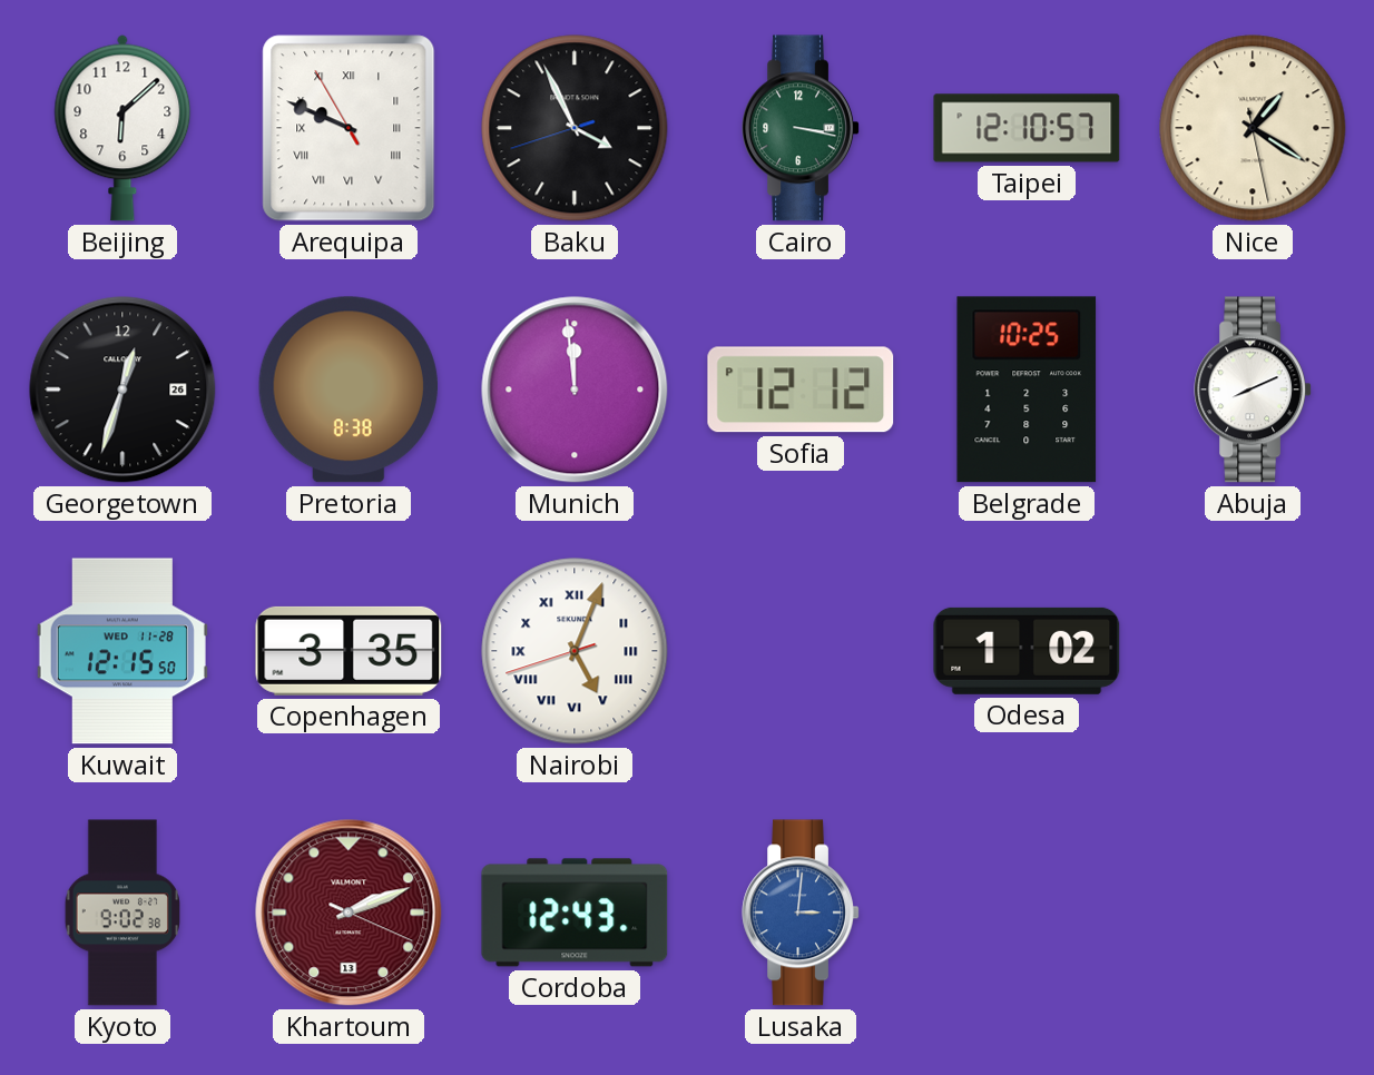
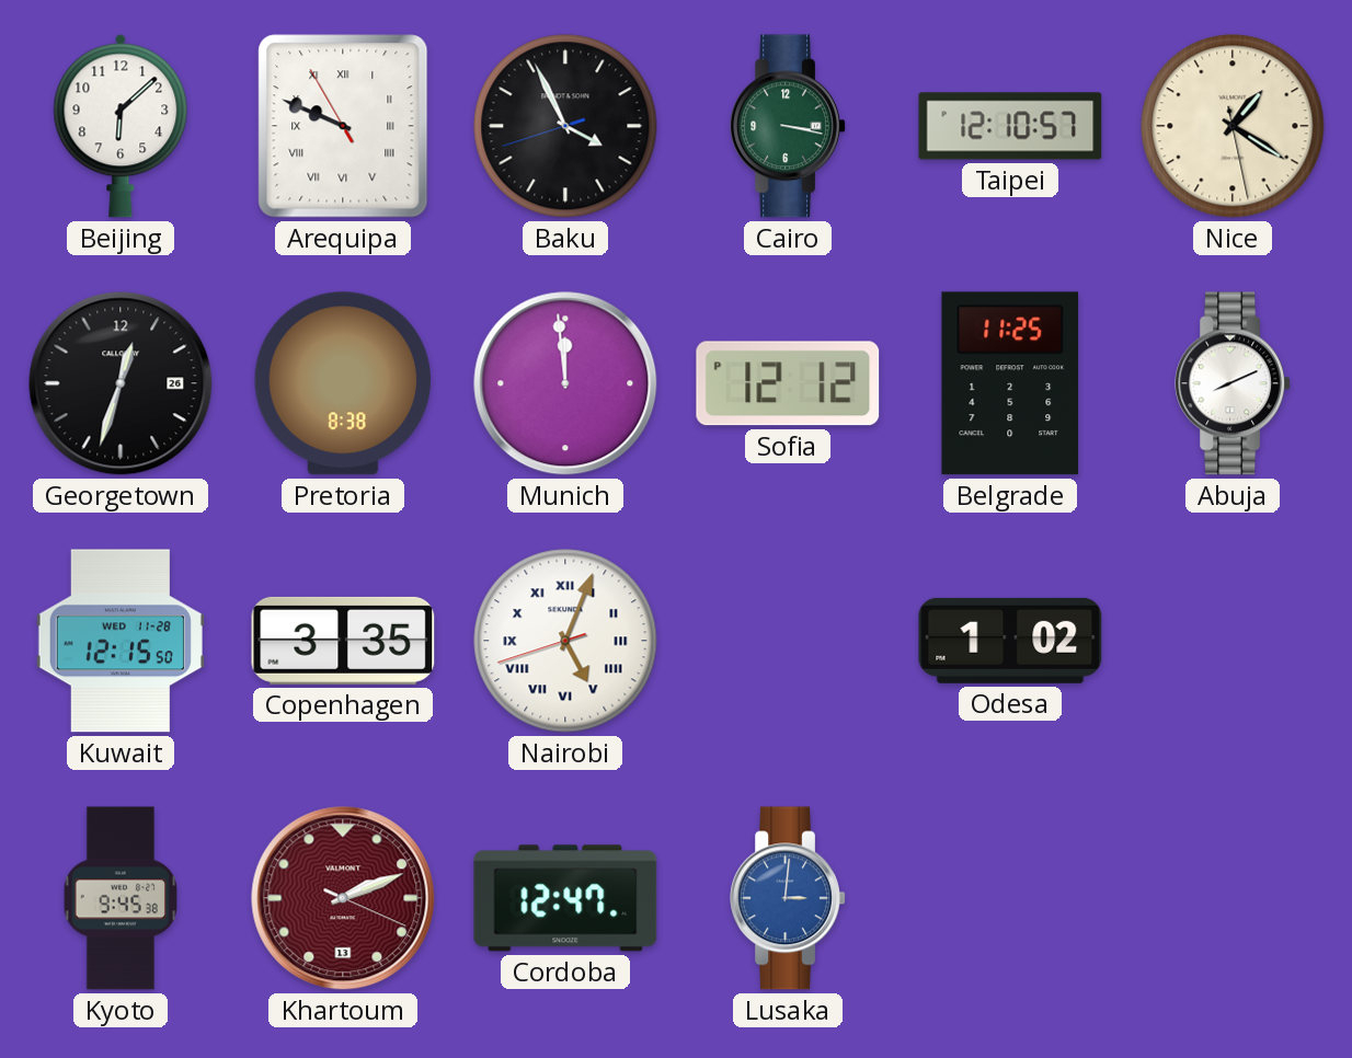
Belgrade: 10:25 -> 11:25
Kyoto: 9:02 -> 9:45
Cordoba: 12:43 -> 12:47
